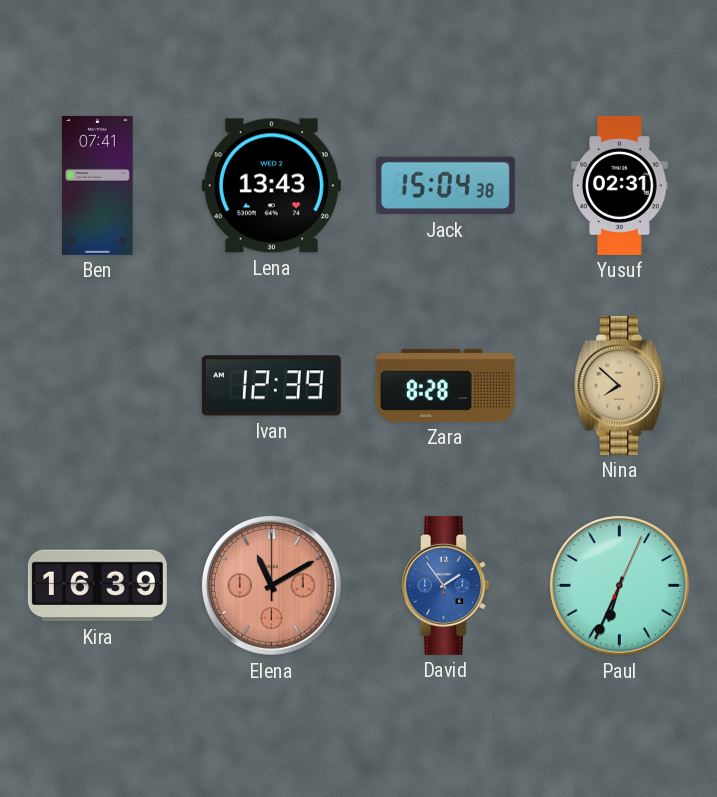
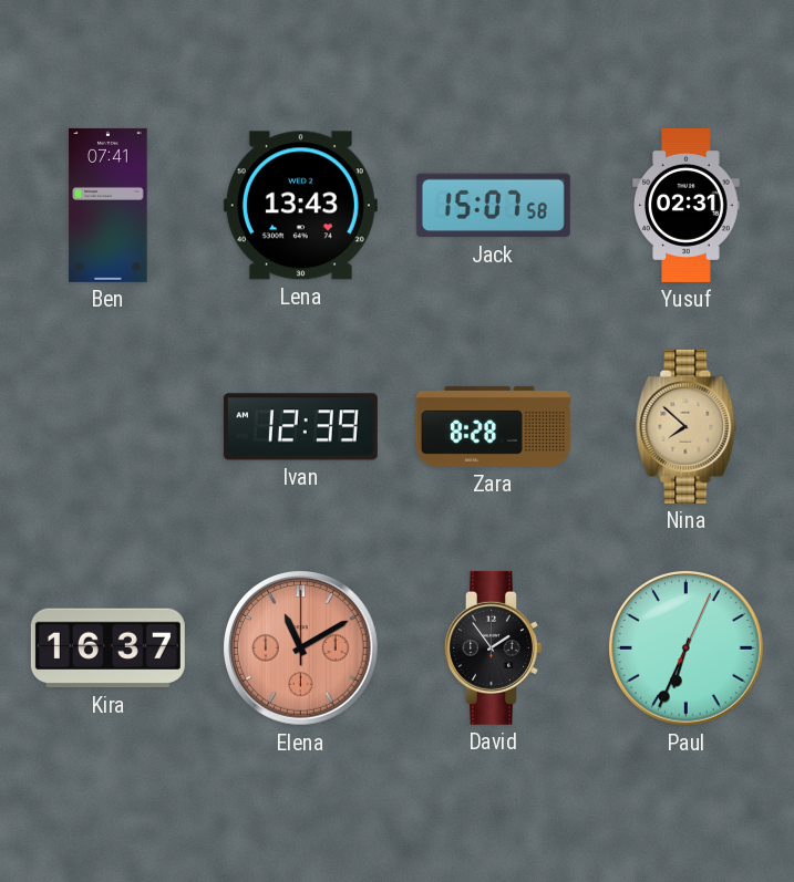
Jack: 15:04 -> 15:07
Kira: 16:39 -> 16:37
David dial: blue -> black
